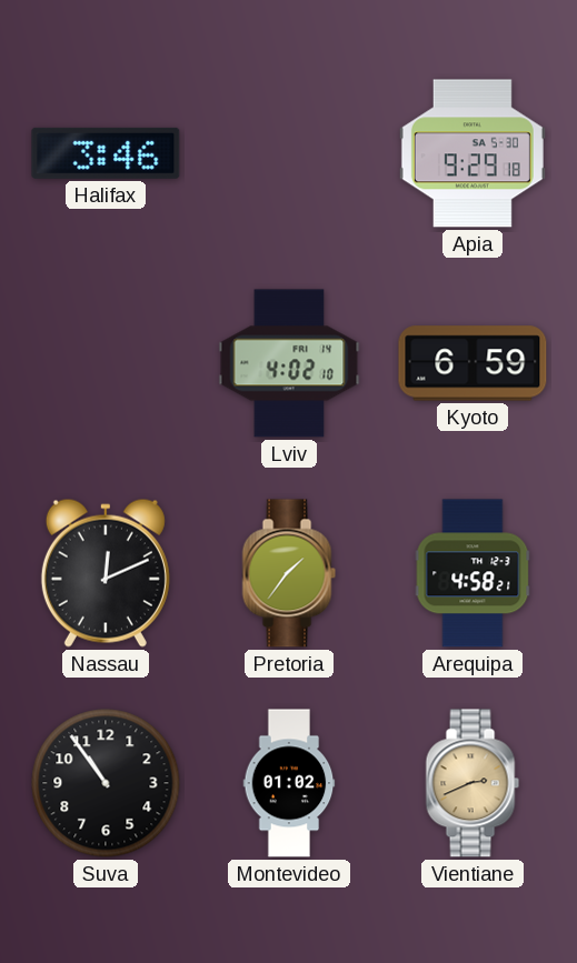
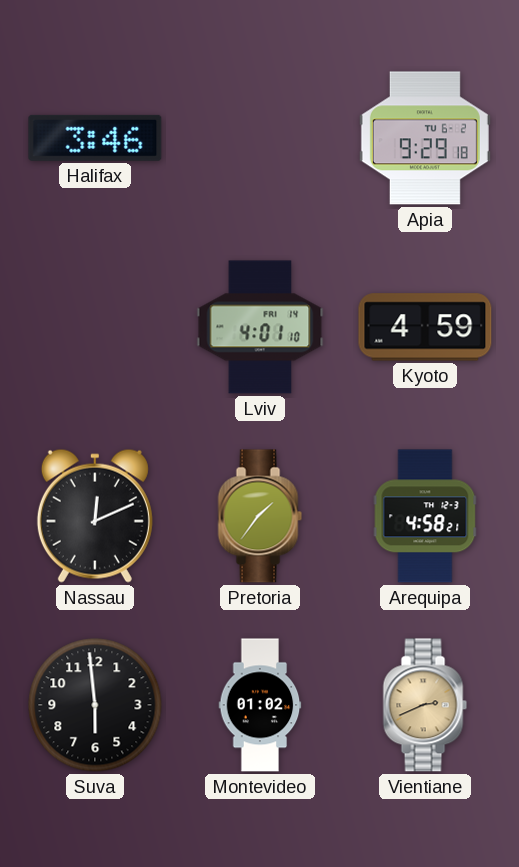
Apia date: SA 5-30 -> TU 6-2
Lviv: 4:02 -> 4:01
Kyoto: 6:59 -> 4:59
Suva: 10:54 -> 5:59
